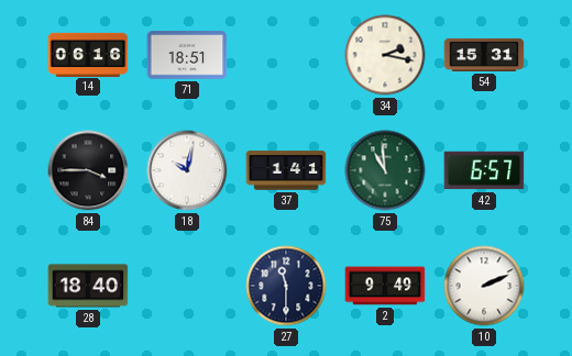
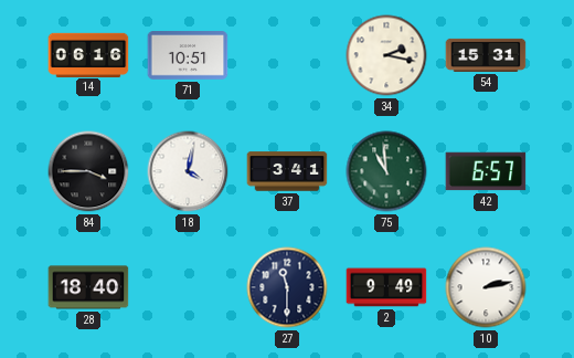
71: 18:51 -> 10:51
18: 10:02 -> 4:02
37: 1:41 -> 3:41
10: 2:11 -> 2:13
